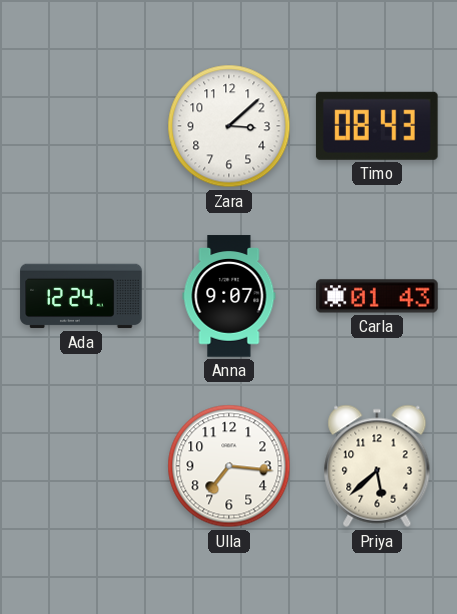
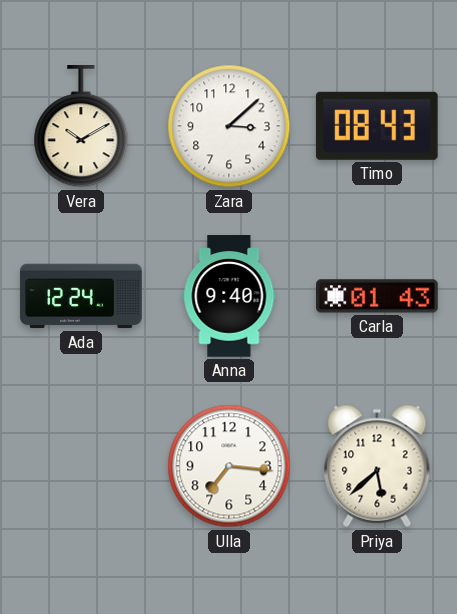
Vera: none -> 10:10
Anna: 9:07 -> 9:40
